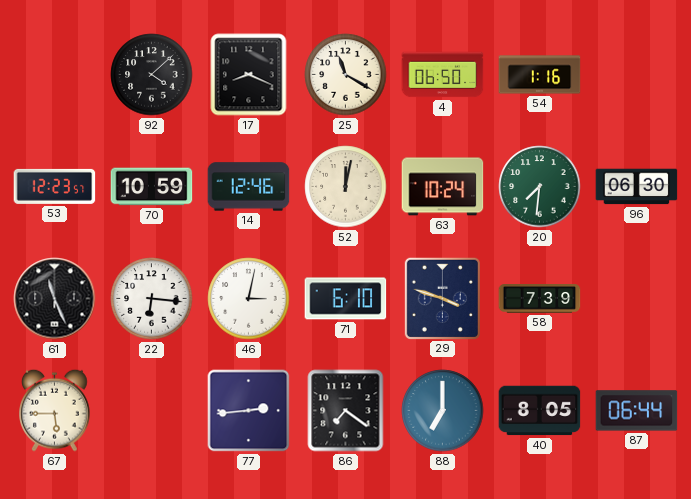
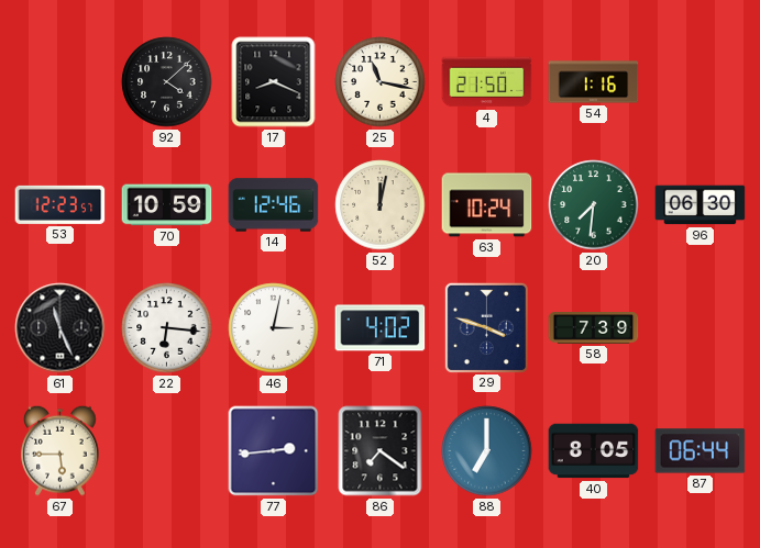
25: 11:20 -> 11:17
4: 06:50 -> 21:50
71: 6:10 -> 4:02
